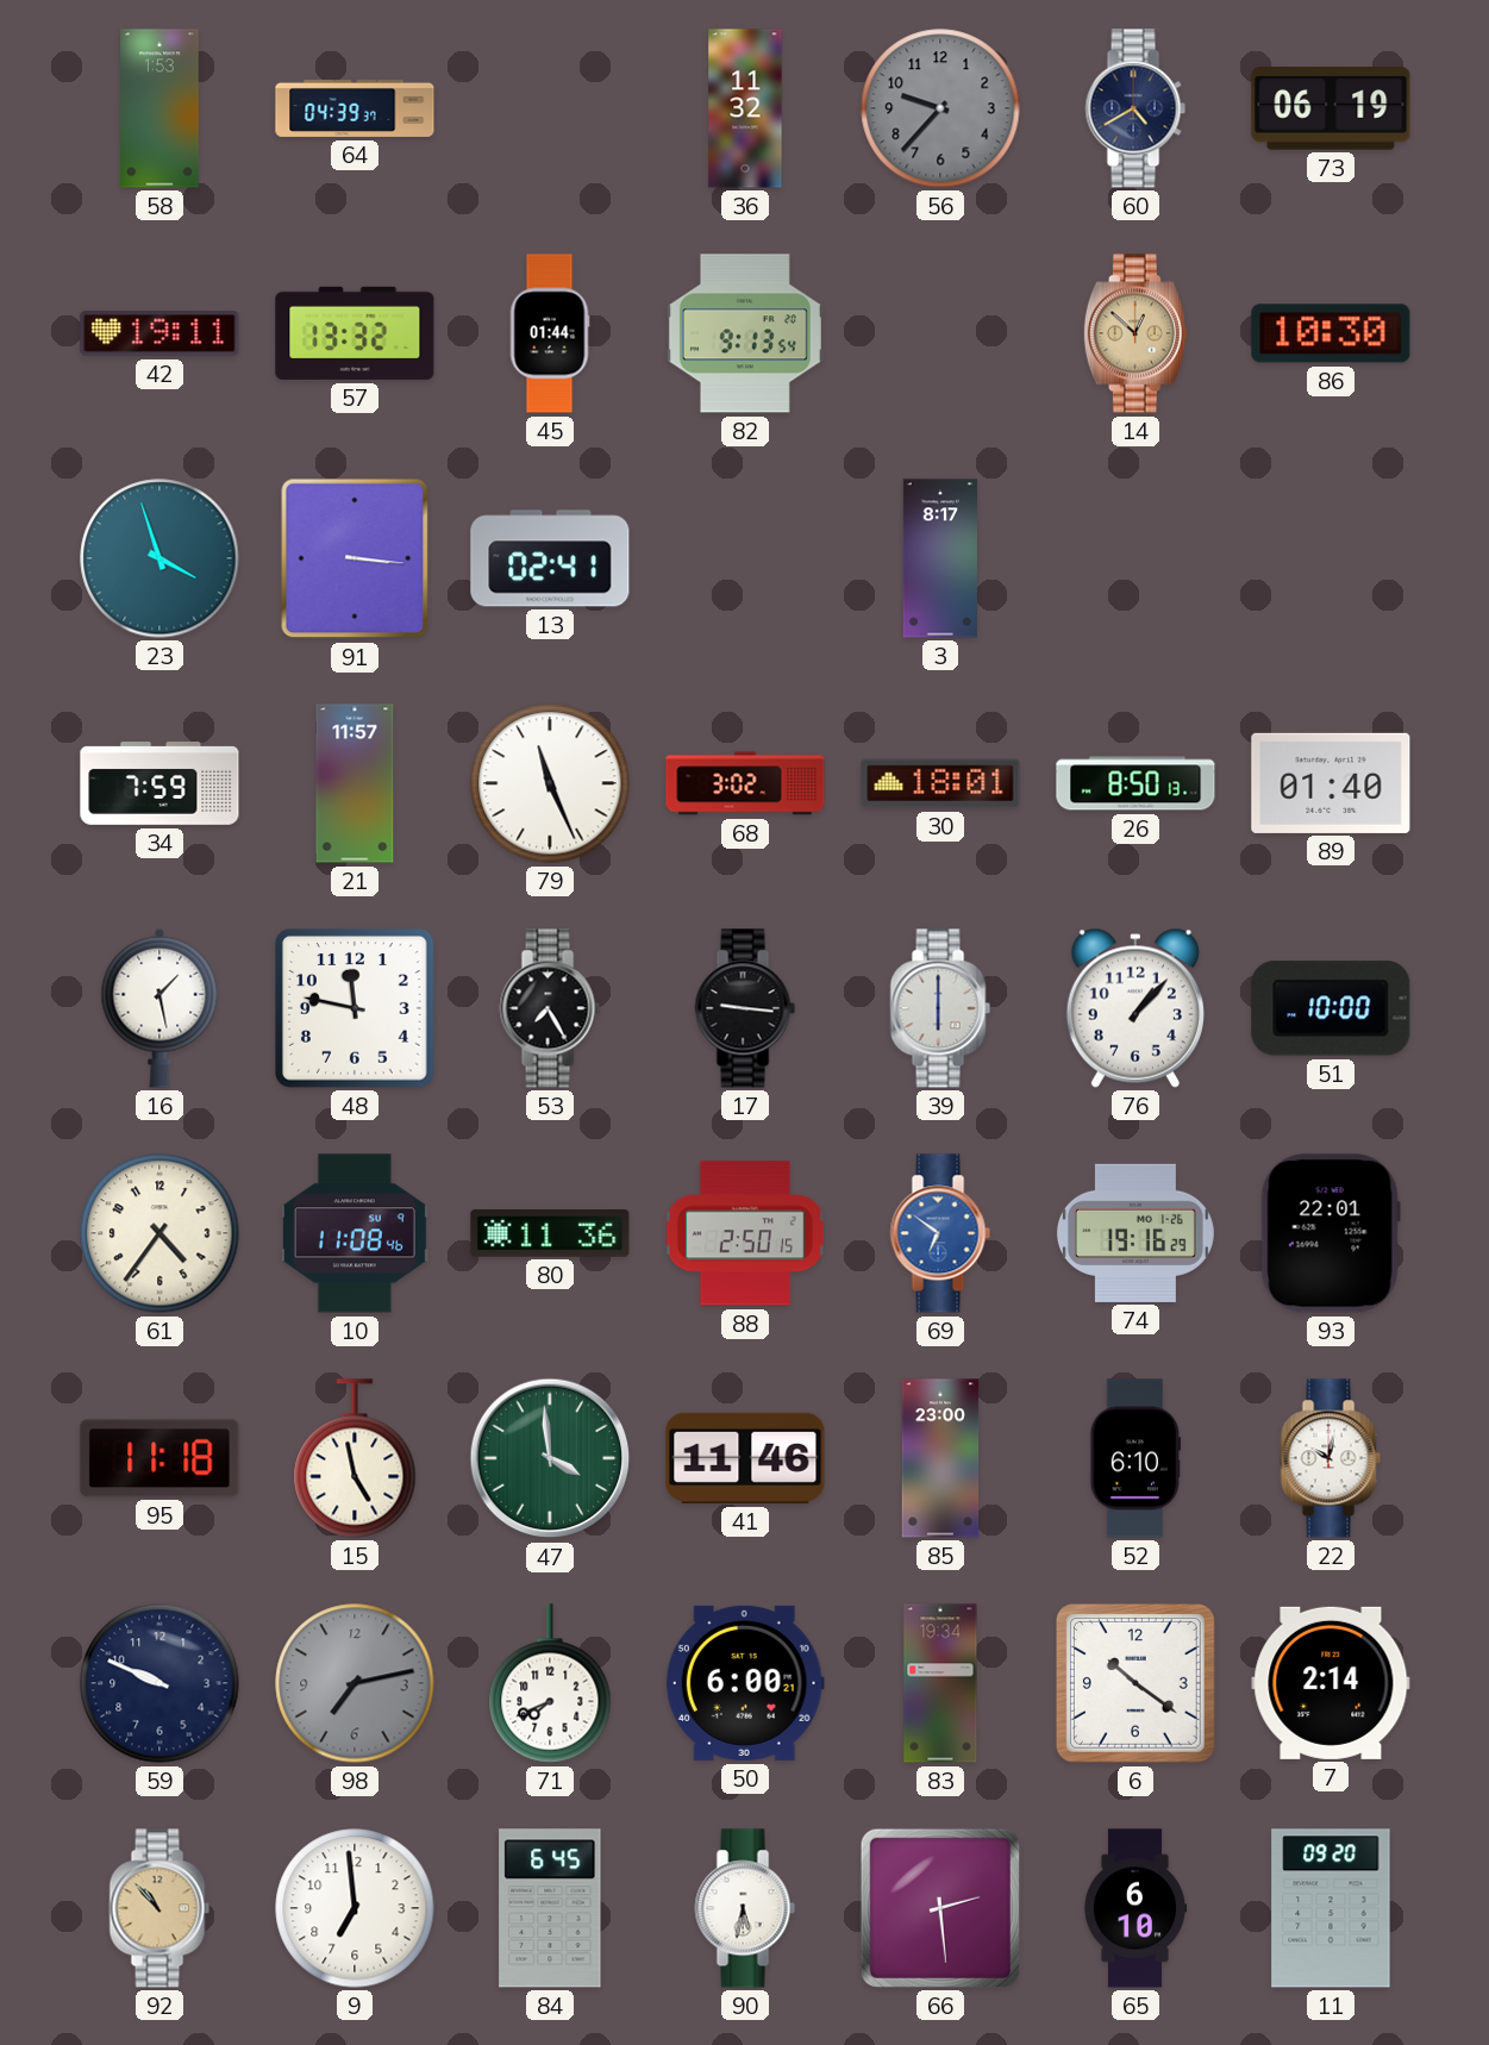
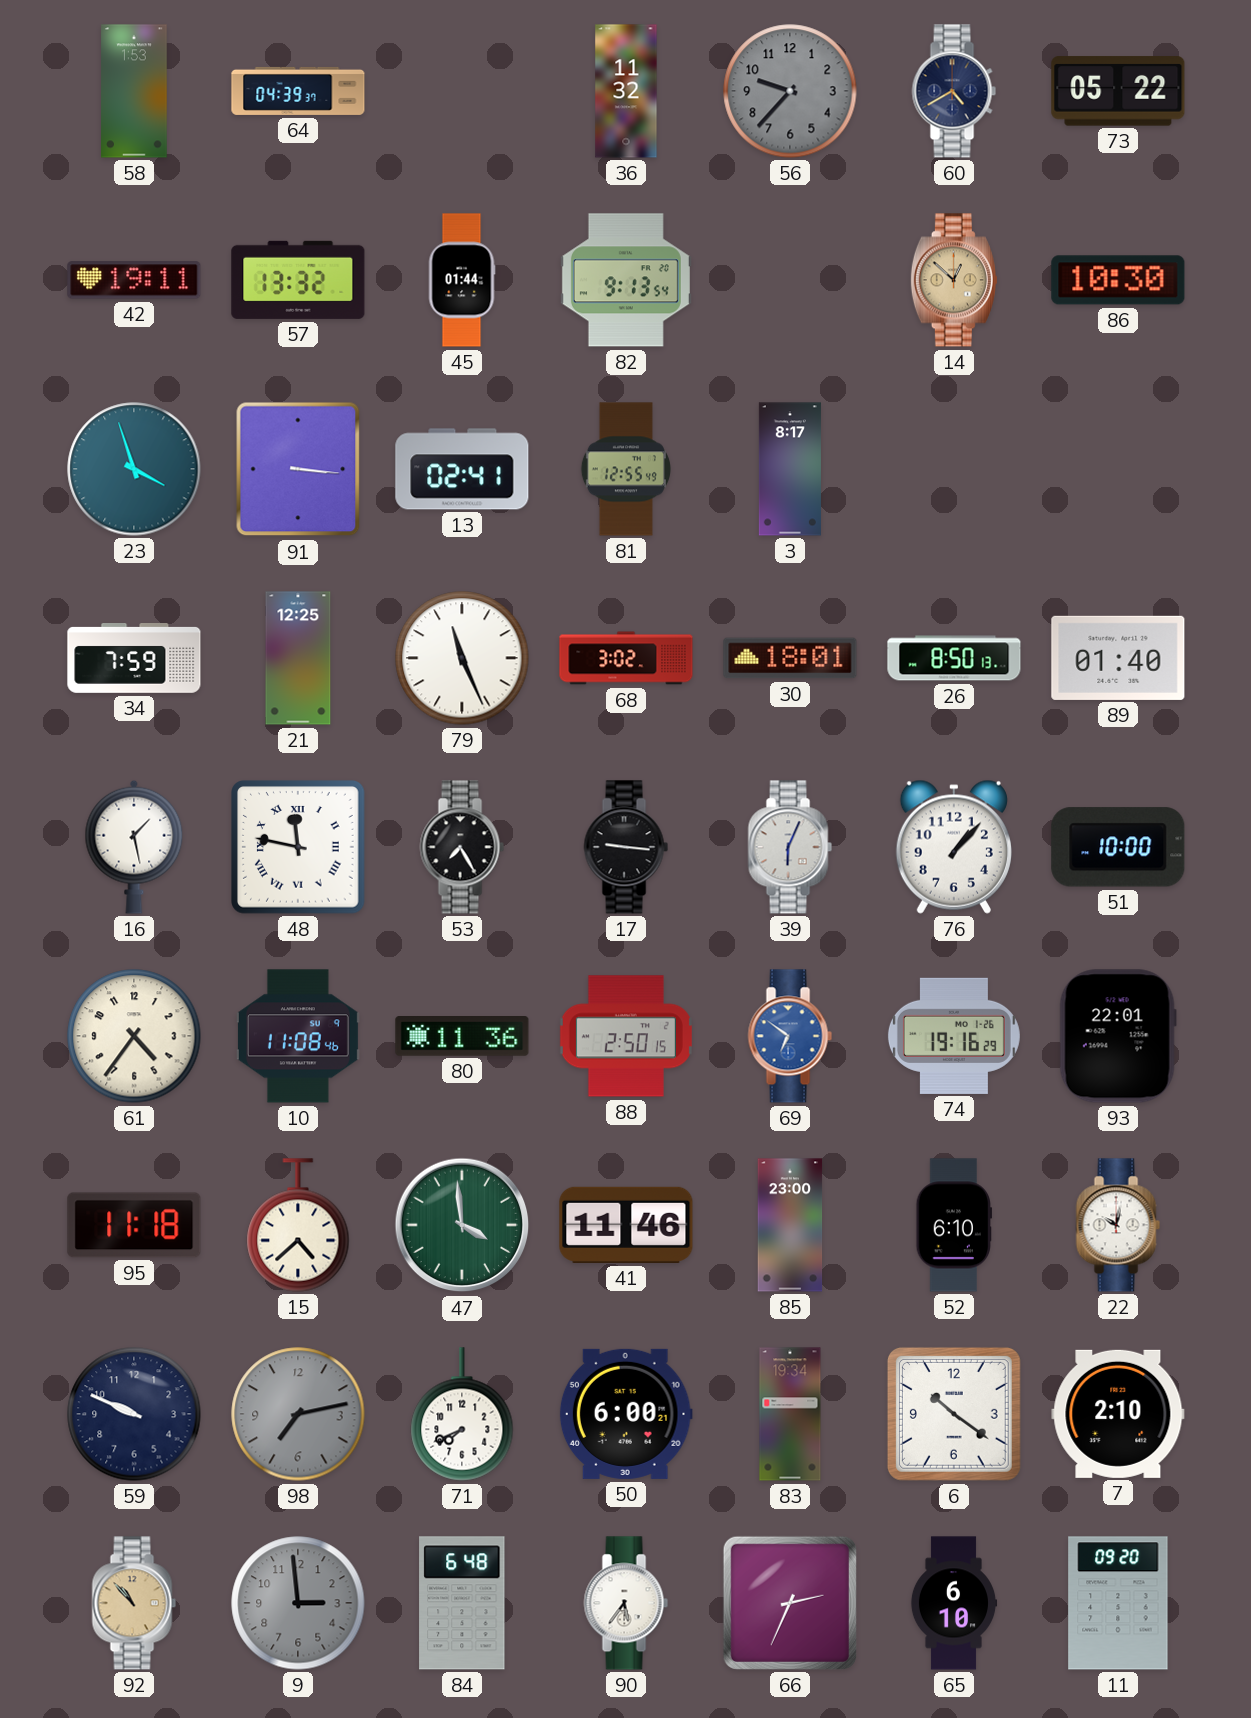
73: 06:19 -> 05:22
81: none -> 12:55
21: 11:57 -> 12:25
48 numerals: Arabic -> Roman
39: 6:00 -> 6:04
15: 4:58 -> 4:38
7: 2:14 -> 2:10
9: 6:59 -> 2:59
9 dial: white -> grey
84: 6:45 -> 6:48
90: 5:32 -> 5:36
66: 2:29 -> 2:34
